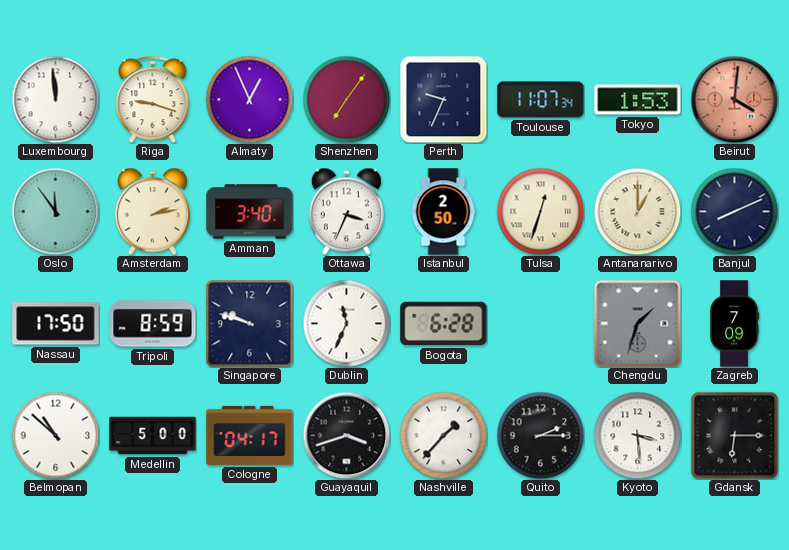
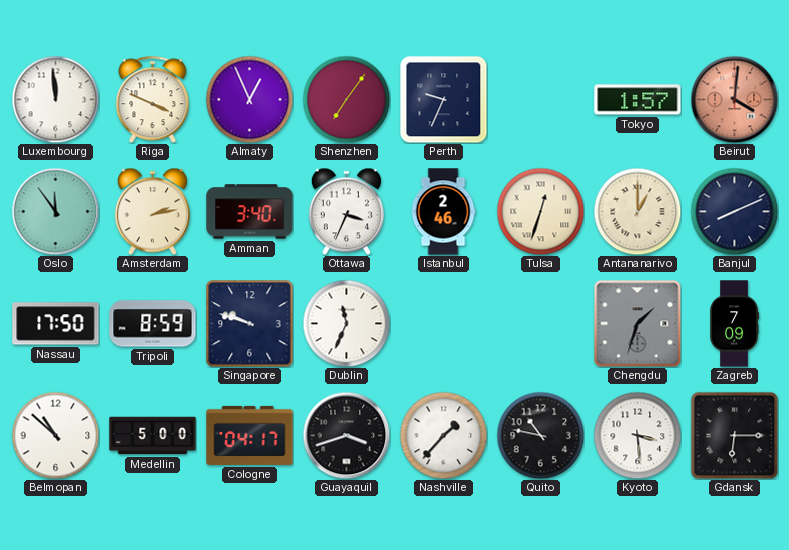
Riga: 9:18 -> 3:49
Toulouse: 11:07 -> none
Tokyo: 1:53 -> 1:57
Istanbul: 2:50 -> 2:46
Bogota: 6:28 -> none
Quito: 2:15 -> 10:47
